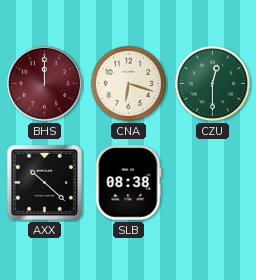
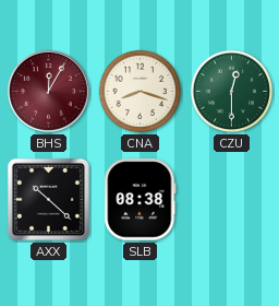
BHS: 12:00 -> 12:05
CNA: 6:18 -> 8:18
